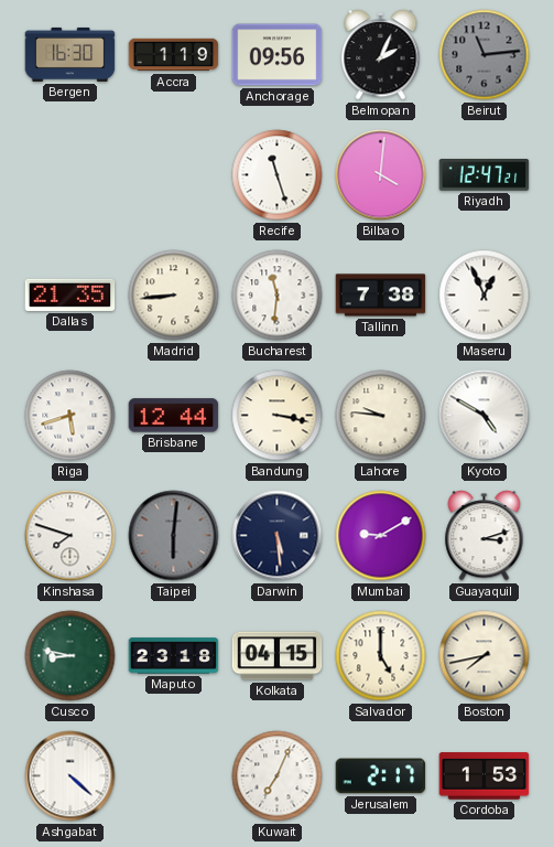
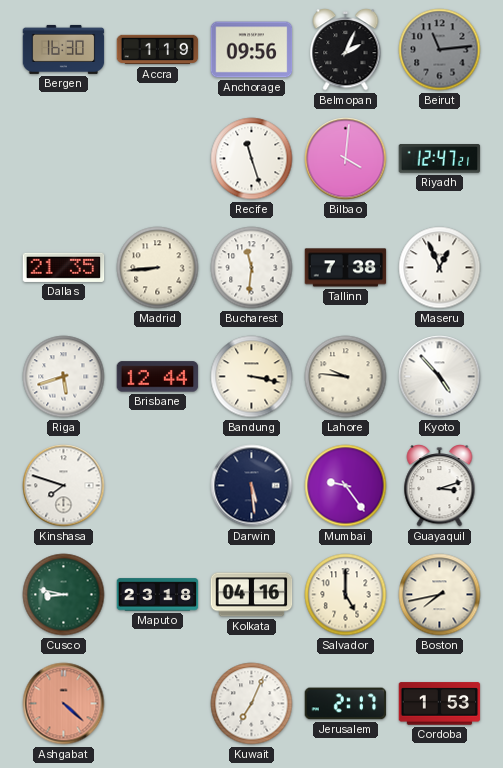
Kyoto: 4:50 -> 4:53
Taipei: 6:01 -> none
Mumbai: 9:10 -> 9:24
Kolkata: 04:15 -> 04:16
Ashgabat dial: white -> salmon
